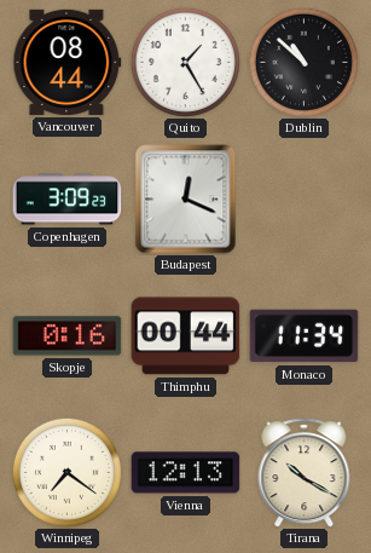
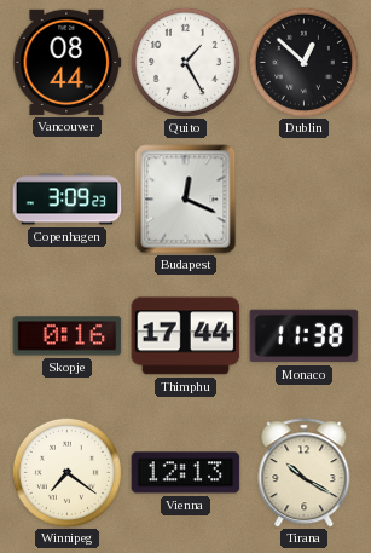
Dublin: 10:52 -> 12:52
Thimphu: 00:44 -> 17:44
Monaco: 11:34 -> 11:38
